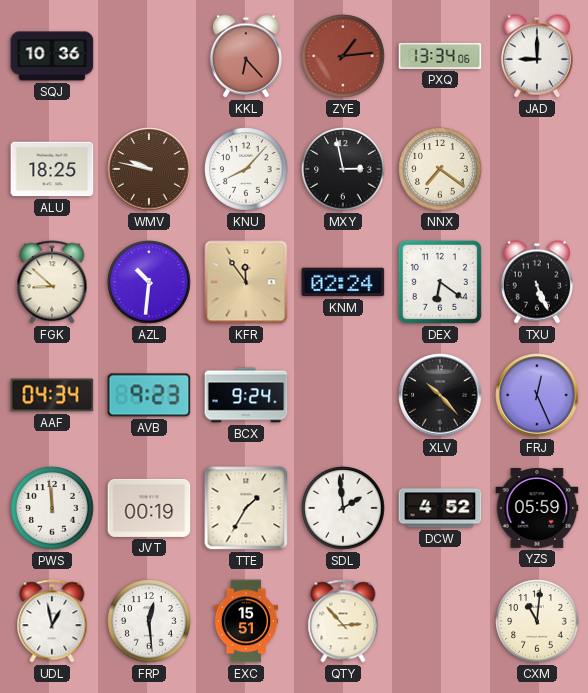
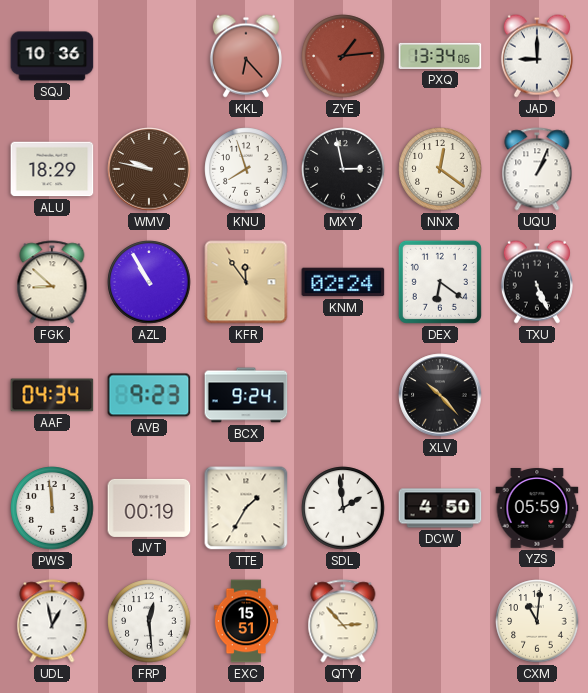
ALU: 18:25 -> 18:29
KNU: 8:07 -> 7:57
NNX: 7:21 -> 12:21
UQU: none -> 1:04
AZL: 10:31 -> 10:55
FRJ: 12:26 -> none
DCW: 4:52 -> 4:50
